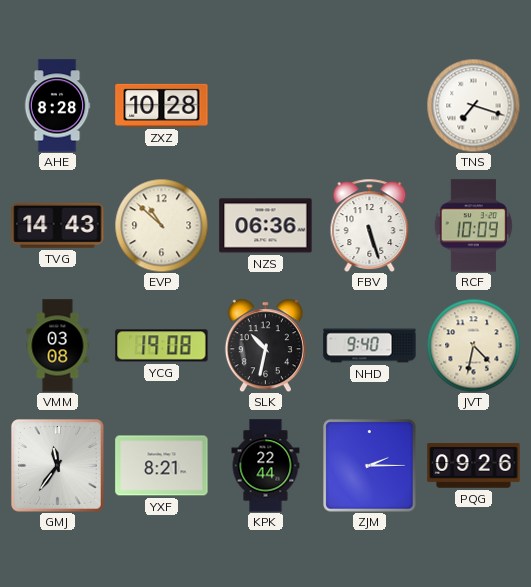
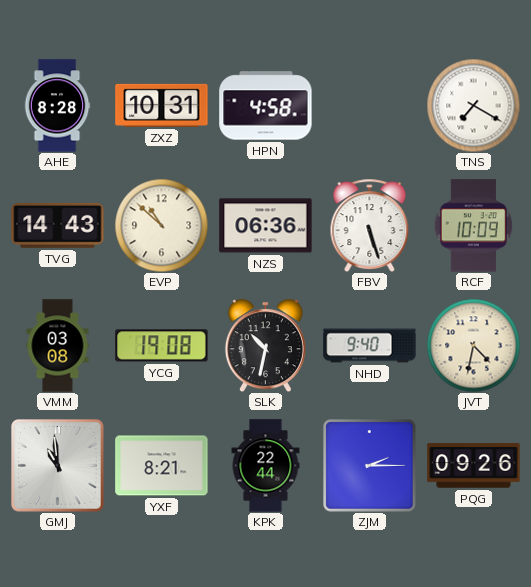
ZXZ: 10:28 -> 10:31
HPN: none -> 4:58
TNS: 7:18 -> 7:20
GMJ: 11:36 -> 10:59
